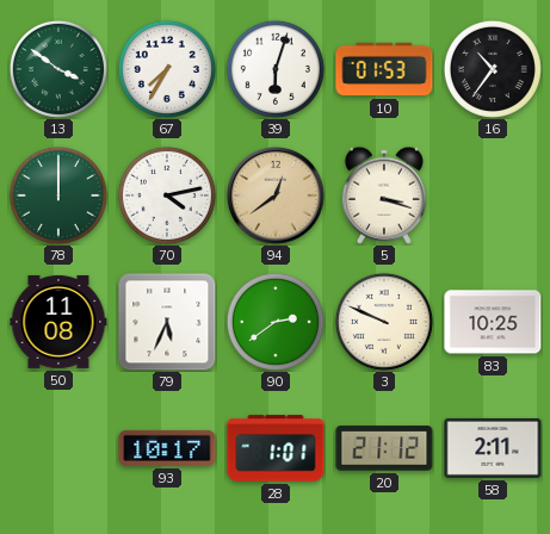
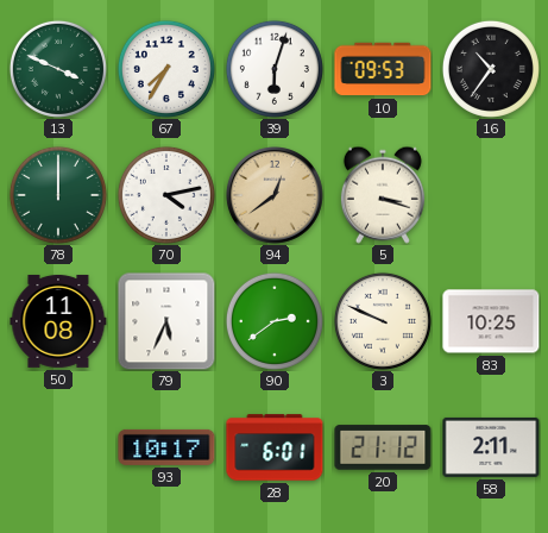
13: 3:51 -> 3:49
10: 01:53 -> 09:53
28: 1:01 -> 6:01
